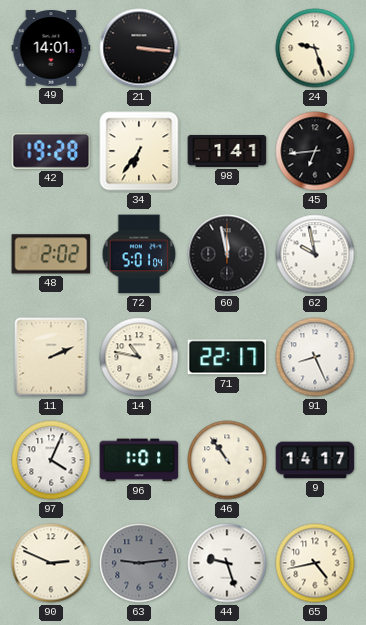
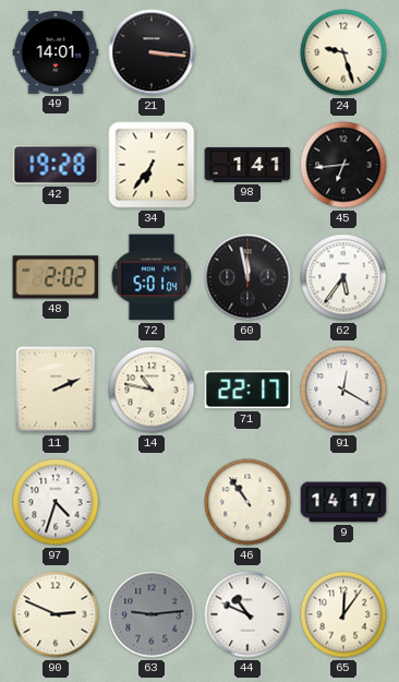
62: 9:58 -> 5:36
91: 8:26 -> 12:20
97: 4:04 -> 4:33
96: 1:01 -> none
44: 9:27 -> 10:49
65: 4:43 -> 12:06
